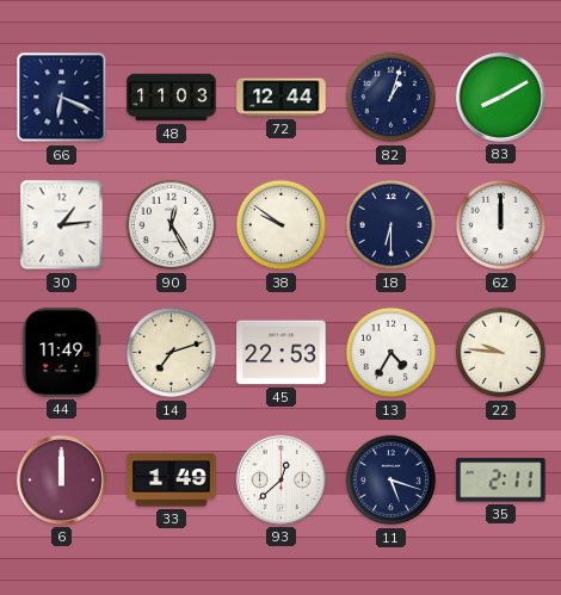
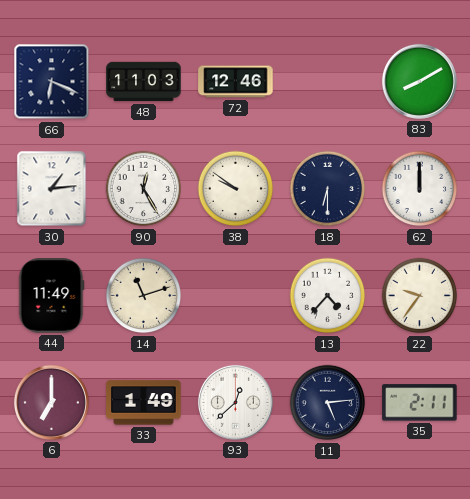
72: 12:44 -> 12:46
82: 1:03 -> none
14: 7:12 -> 11:12
45: 22:53 -> none
13: 4:35 -> 4:37
22: 9:46 -> 9:36
6: 12:00 -> 7:00
11: 5:18 -> 5:14
